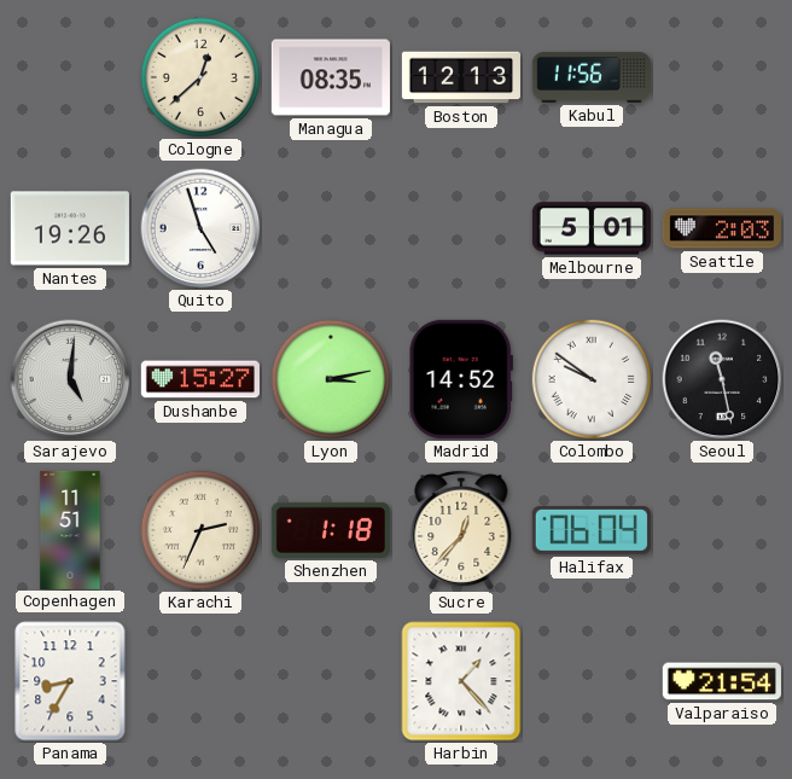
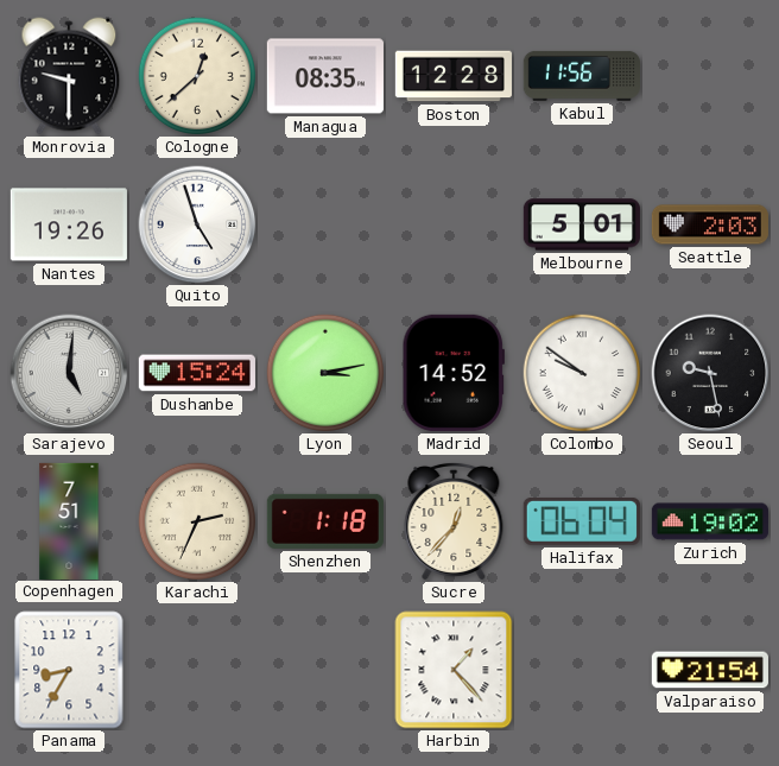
Monrovia: none -> 9:30
Boston: 12:13 -> 12:28
Dushanbe: 15:27 -> 15:24
Seoul: 11:28 -> 9:28
Copenhagen: 11:51 -> 7:51
Zurich: none -> 19:02
